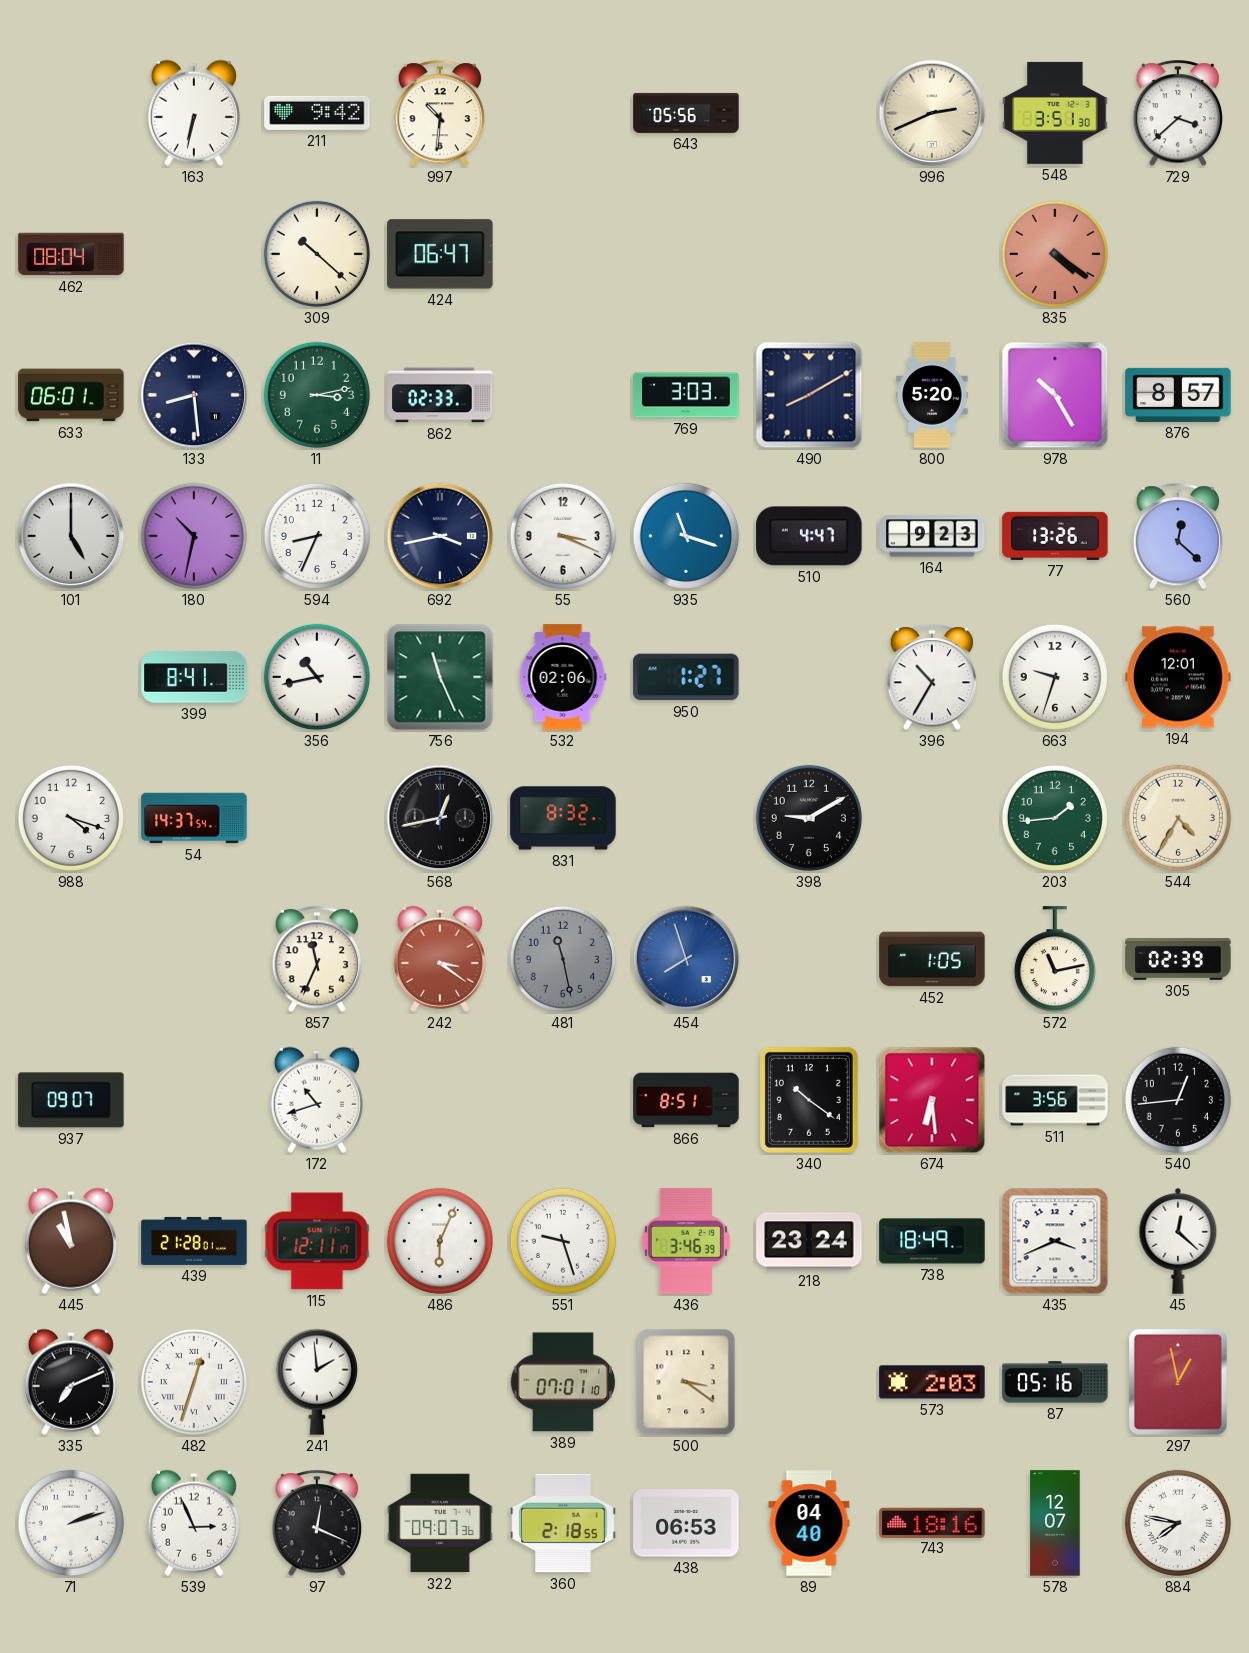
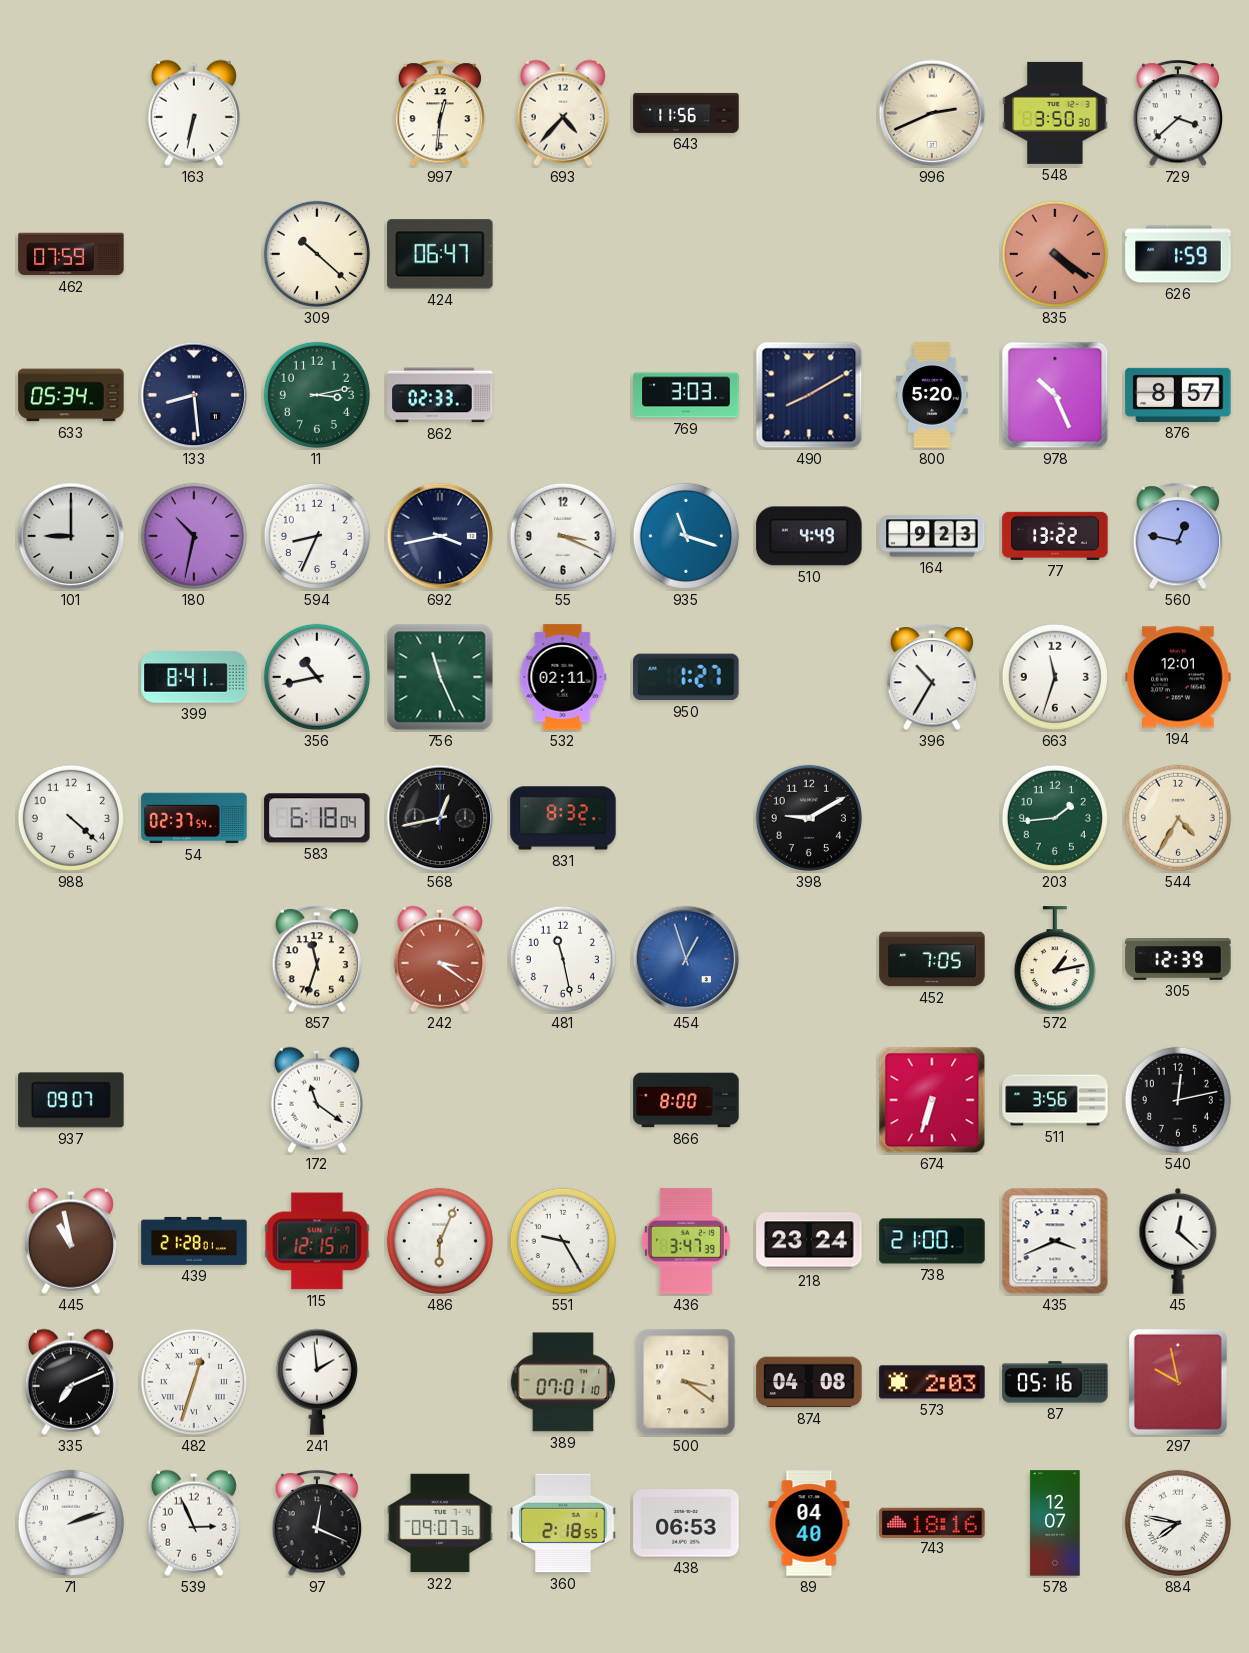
211: 9:42 -> none
997: 10:31 -> 12:31
693: none -> 4:37
643: 05:56 -> 11:56
548: 3:51 -> 3:50
462: 08:04 -> 07:59
626: none -> 1:59
633: 06:01 -> 05:34
978: 10:25 -> 10:26
101: 5:00 -> 9:00
510: 4:47 -> 4:49
77: 13:26 -> 13:22
560: 12:22 -> 12:47
532: 02:06 -> 02:11
663: 9:33 -> 11:33
988: 4:18 -> 4:22
54: 14:37 -> 02:37
583: none -> 6:18
857: 11:34 -> 11:33
481 dial: grey -> white
454: 7:57 -> 12:57
452: 1:05 -> 7:05
572: 11:13 -> 1:13
305: 02:39 -> 12:39
172: 10:42 -> 11:21
866: 8:51 -> 8:00
340: 10:21 -> none
674: 6:29 -> 6:33
540: 12:44 -> 12:13
115: 12:11 -> 12:15
551: 9:27 -> 9:25
436: 3:46 -> 3:47
738: 18:49 -> 21:00
874: none -> 04:08
297: 12:58 -> 9:58
